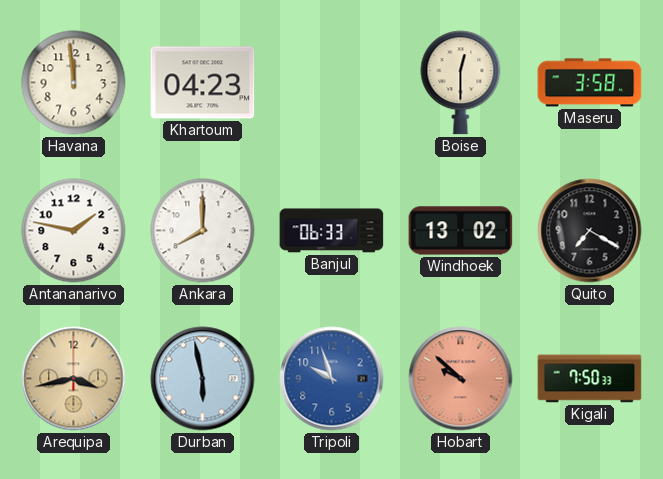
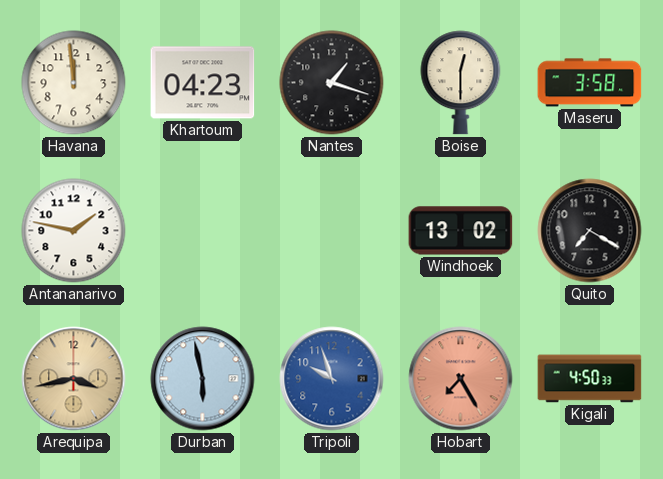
Nantes: none -> 1:18
Ankara: 8:00 -> none
Banjul: 06:33 -> none
Hobart: 9:52 -> 7:25
Kigali: 7:50 -> 4:50
